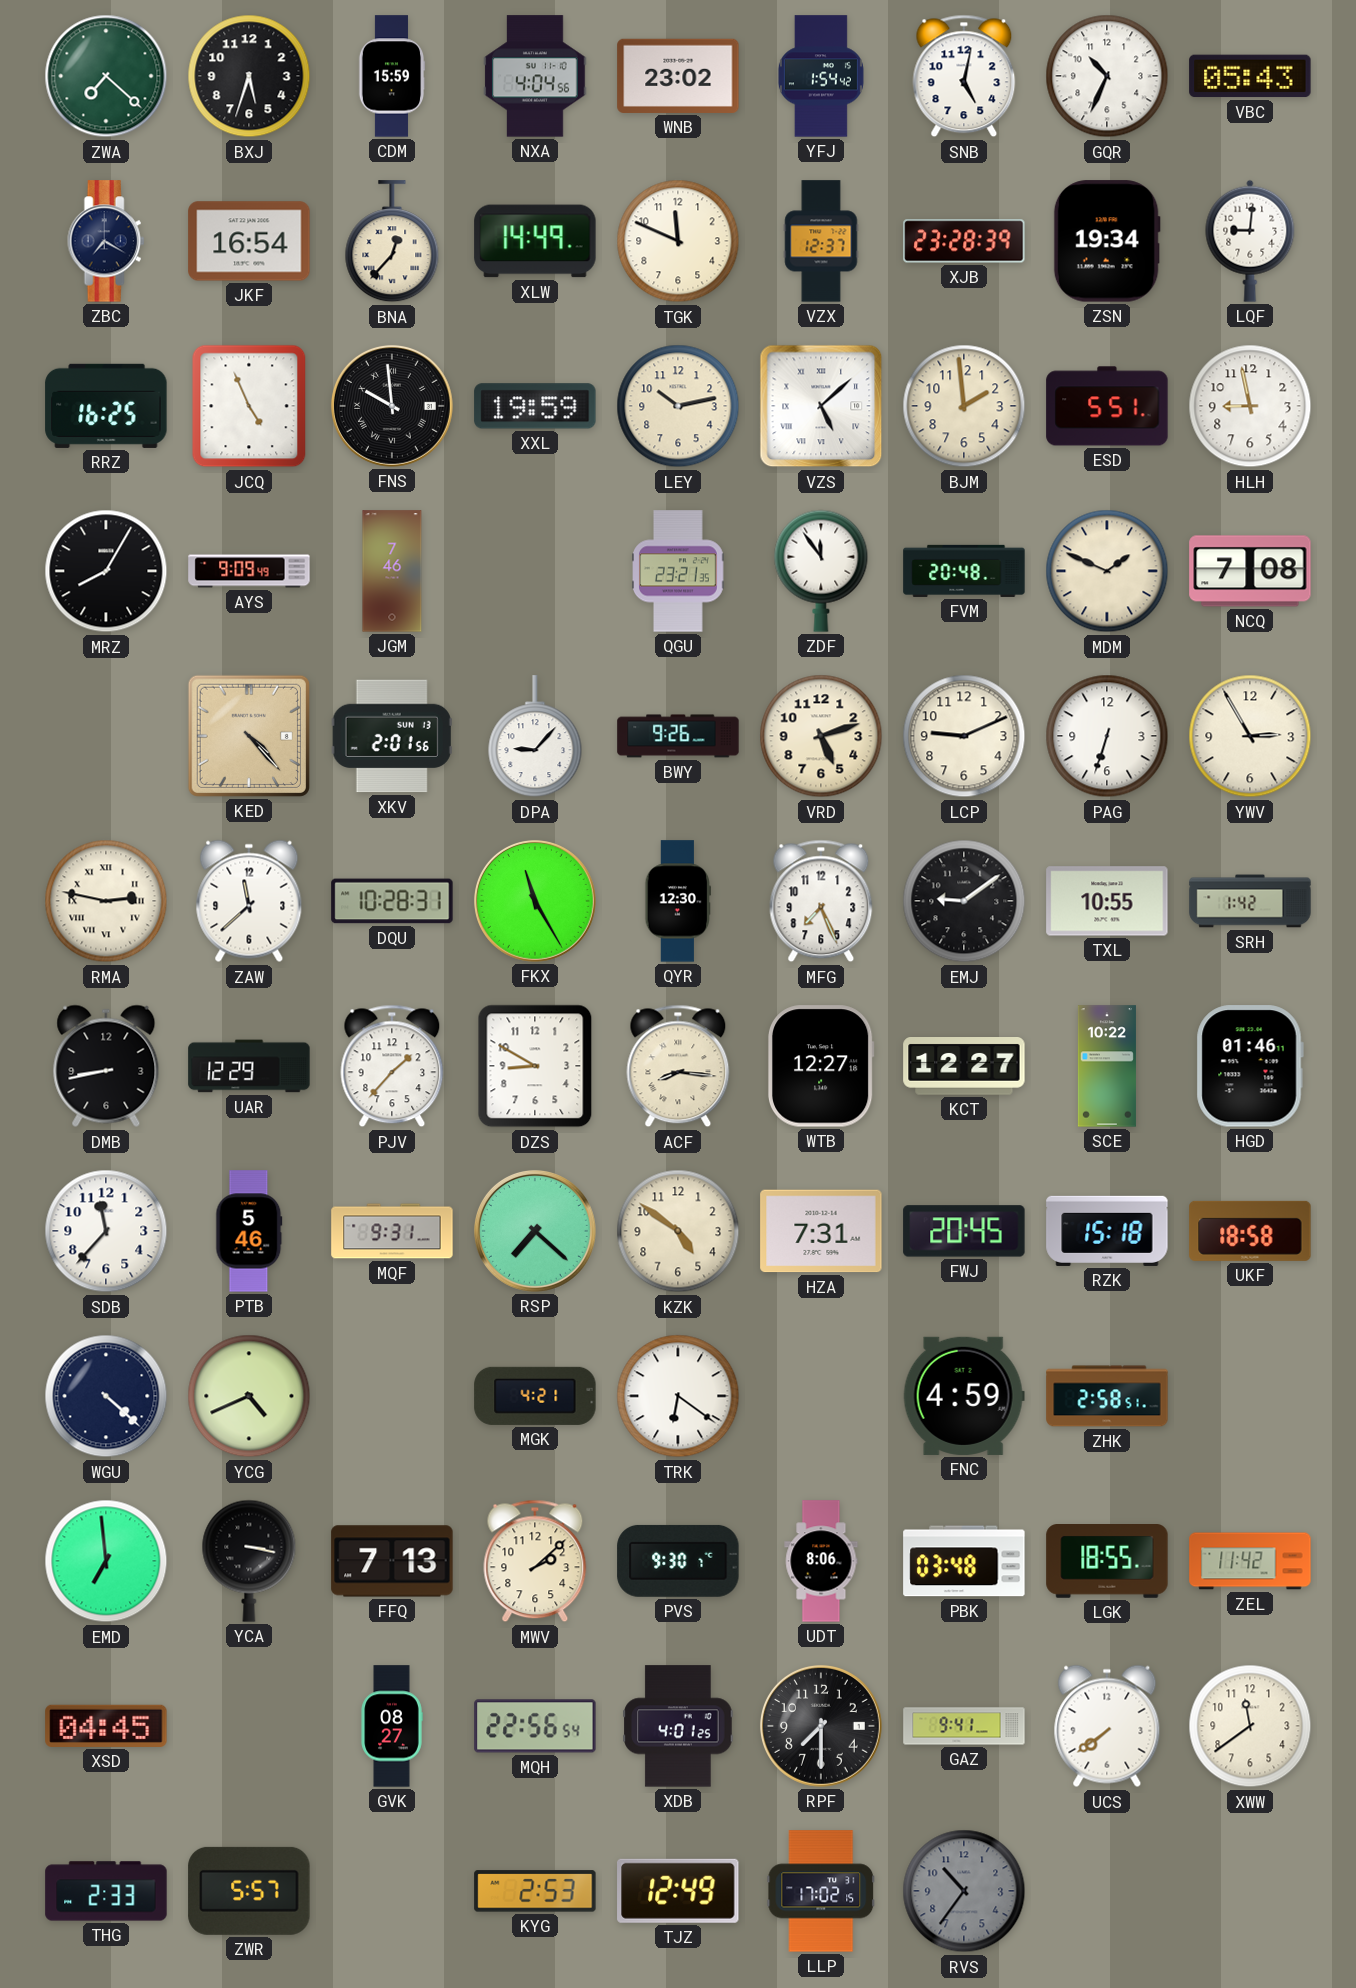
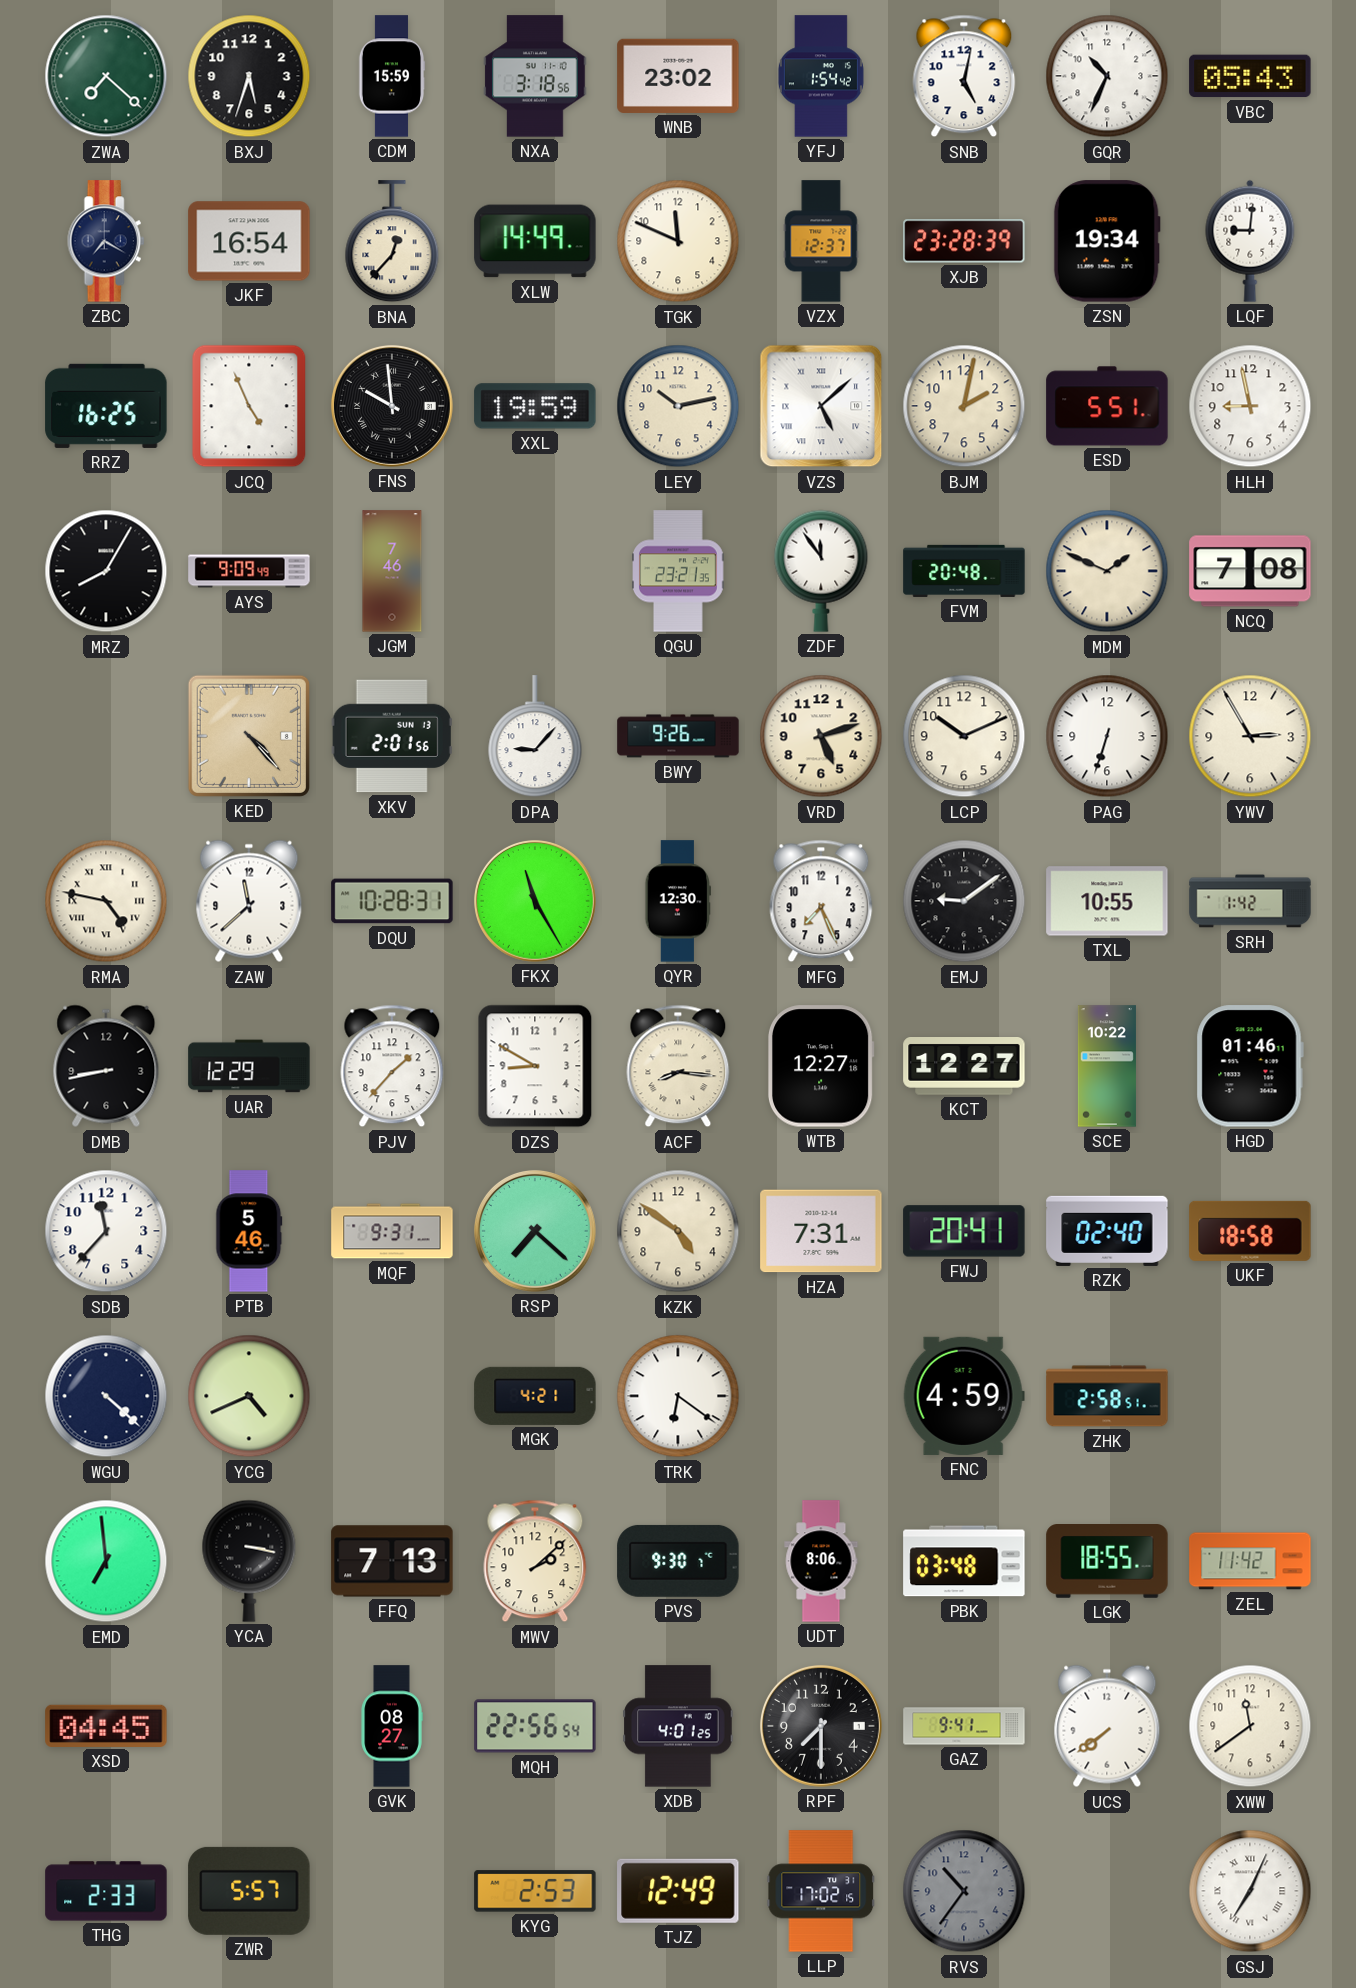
NXA: 4:04 -> 3:18
BJM: 1:59 -> 2:02
LCP: 9:11 -> 10:11
RMA: 2:47 -> 4:47
FWJ: 20:45 -> 20:41
RZK: 15:18 -> 02:40
GSJ: none -> 7:04
